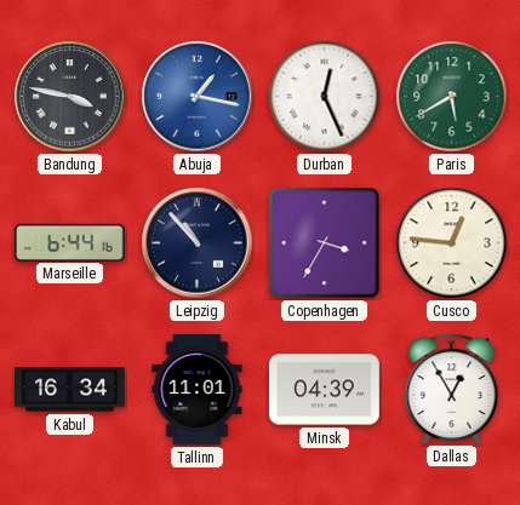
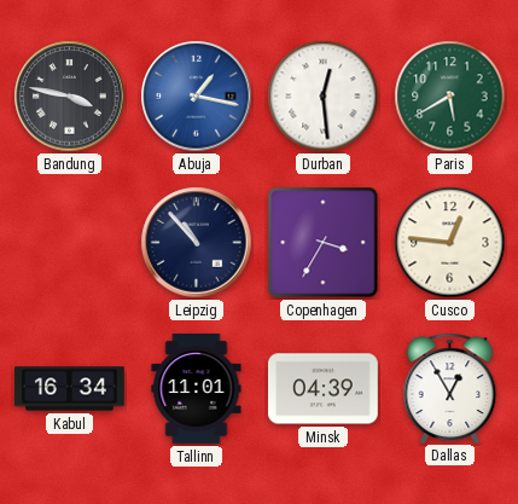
Durban: 12:26 -> 12:29
Marseille: 6:44 -> none
